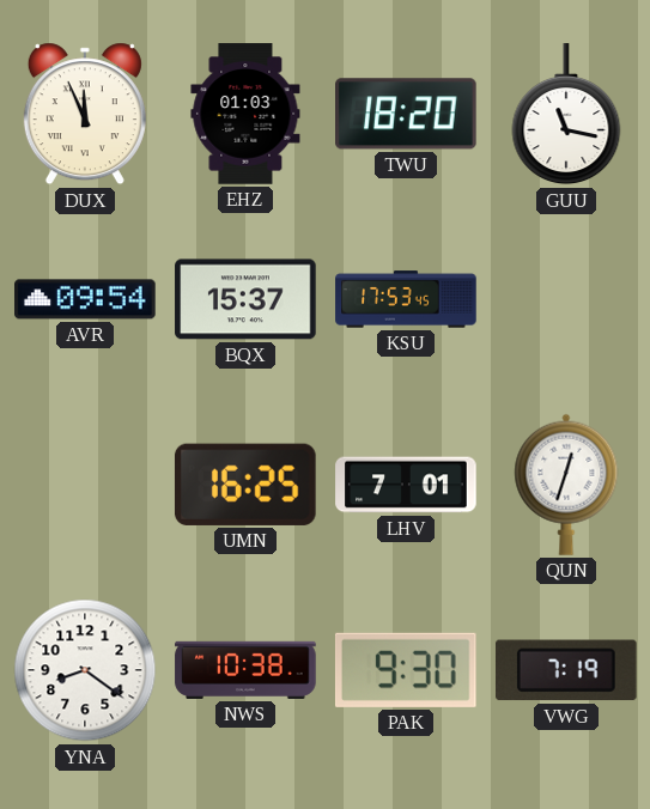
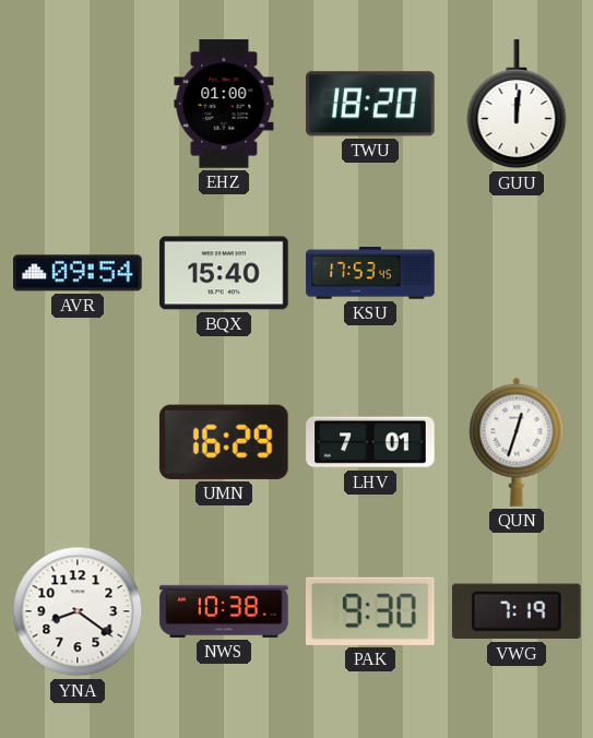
DUX: 11:56 -> none
EHZ: 01:03 -> 01:00
GUU: 11:17 -> 12:01
BQX: 15:37 -> 15:40
UMN: 16:25 -> 16:29
